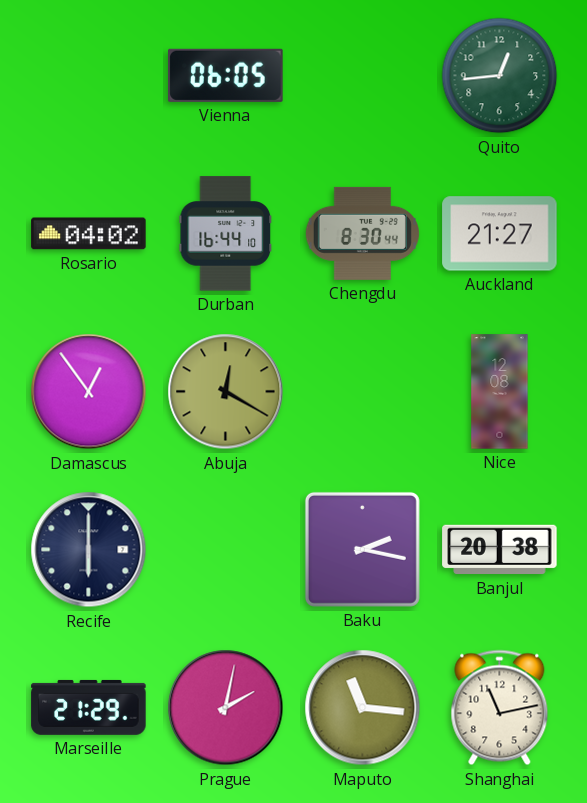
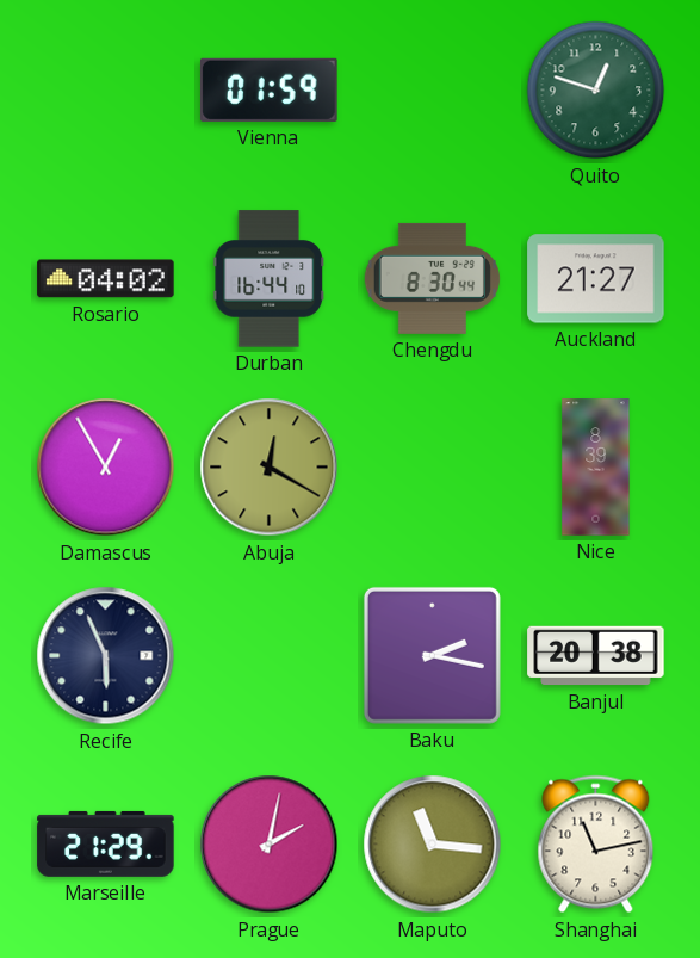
Vienna: 06:05 -> 01:59
Quito: 12:44 -> 12:48
Damascus: 12:54 -> 12:55
Nice: 12:08 -> 8:39
Recife: 6:00 -> 5:56
